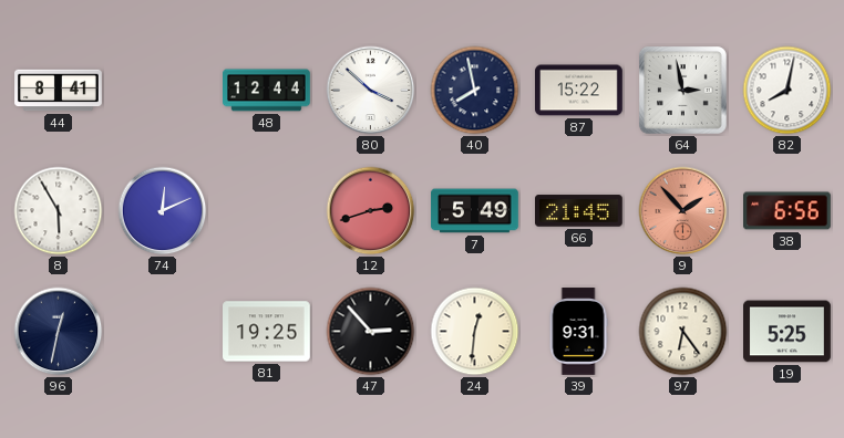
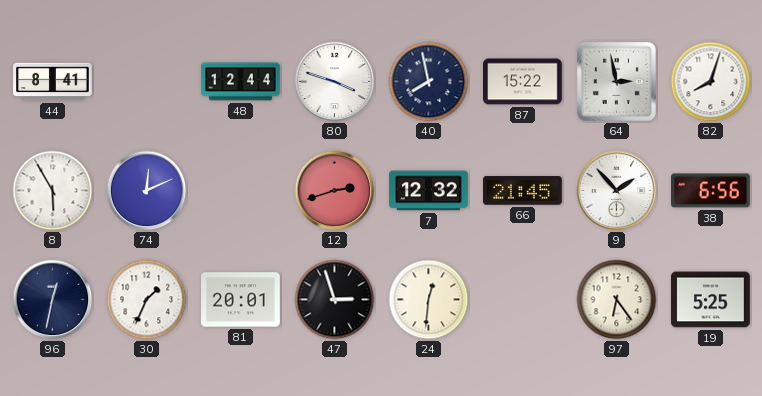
80: 3:52 -> 3:48
82: 8:02 -> 8:03
7: 5:49 -> 12:32
9 dial: salmon -> white
30: none -> 1:34
81: 19:25 -> 20:01
47: 2:53 -> 2:57
39: 9:31 -> none
